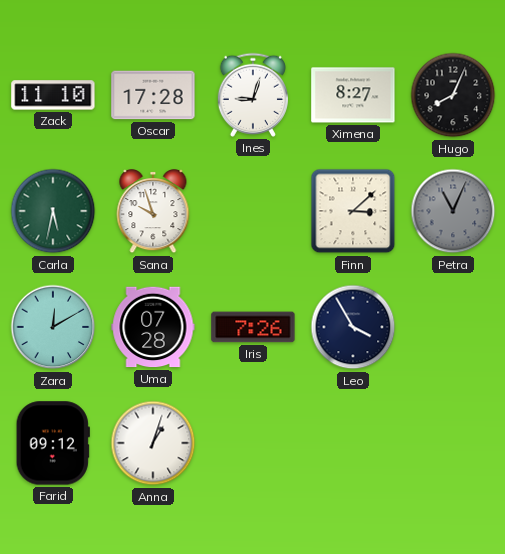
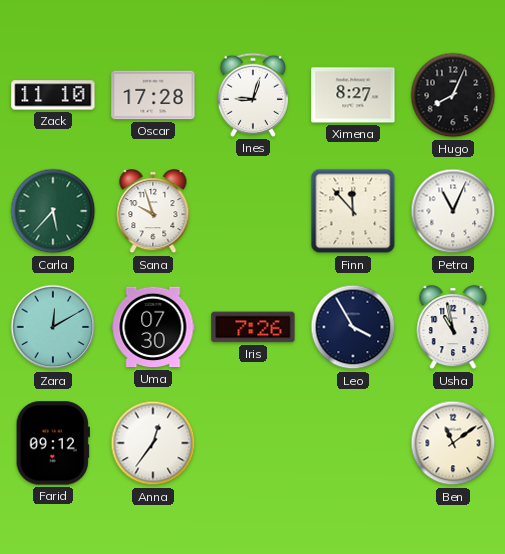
Carla: 5:32 -> 5:37
Finn: 3:08 -> 11:53
Petra dial: grey -> white
Uma: 07:28 -> 07:30
Usha: none -> 10:58
Anna: 1:03 -> 12:36
Ben: none -> 11:09
